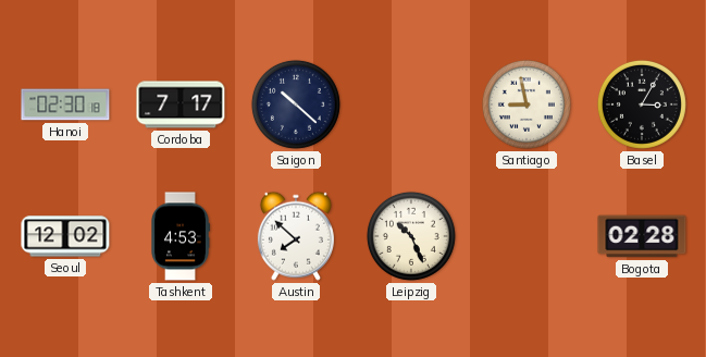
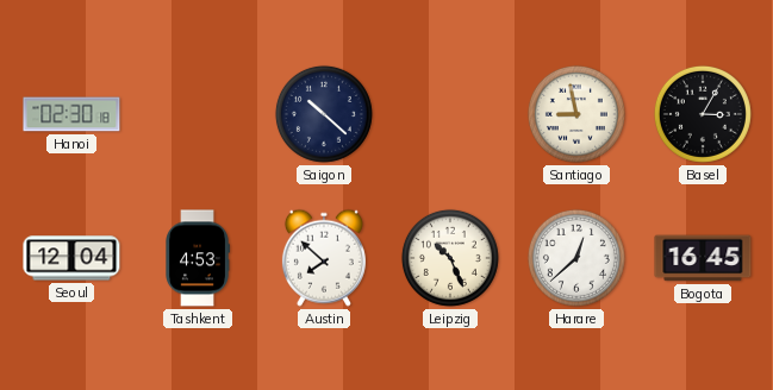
Cordoba: 7:17 -> none
Seoul: 12:02 -> 12:04
Harare: none -> 12:38
Bogota: 02:28 -> 16:45
